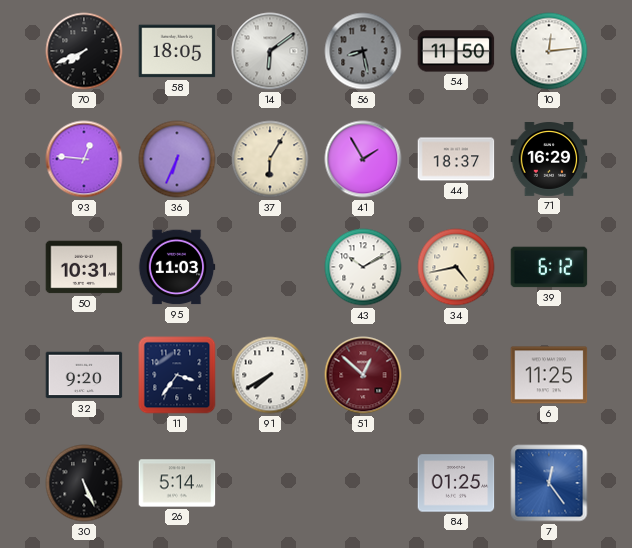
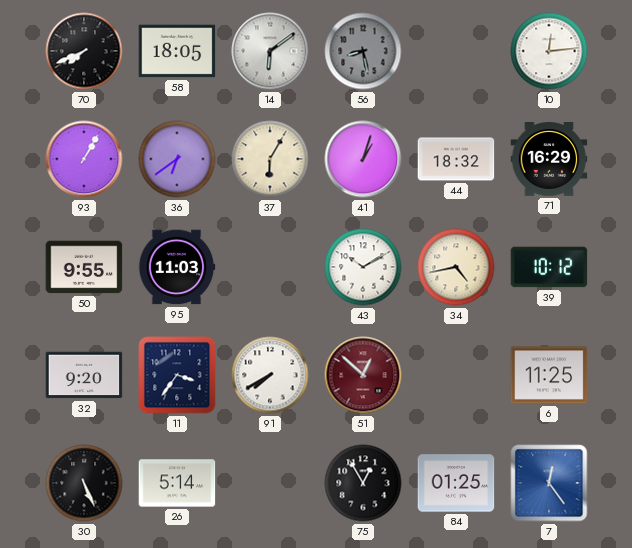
54: 11:50 -> none
93: 12:46 -> 1:05
36: 6:34 -> 6:39
41: 1:55 -> 1:03
44: 18:37 -> 18:32
50: 10:31 -> 9:55
39: 6:12 -> 10:12
75: none -> 12:55
